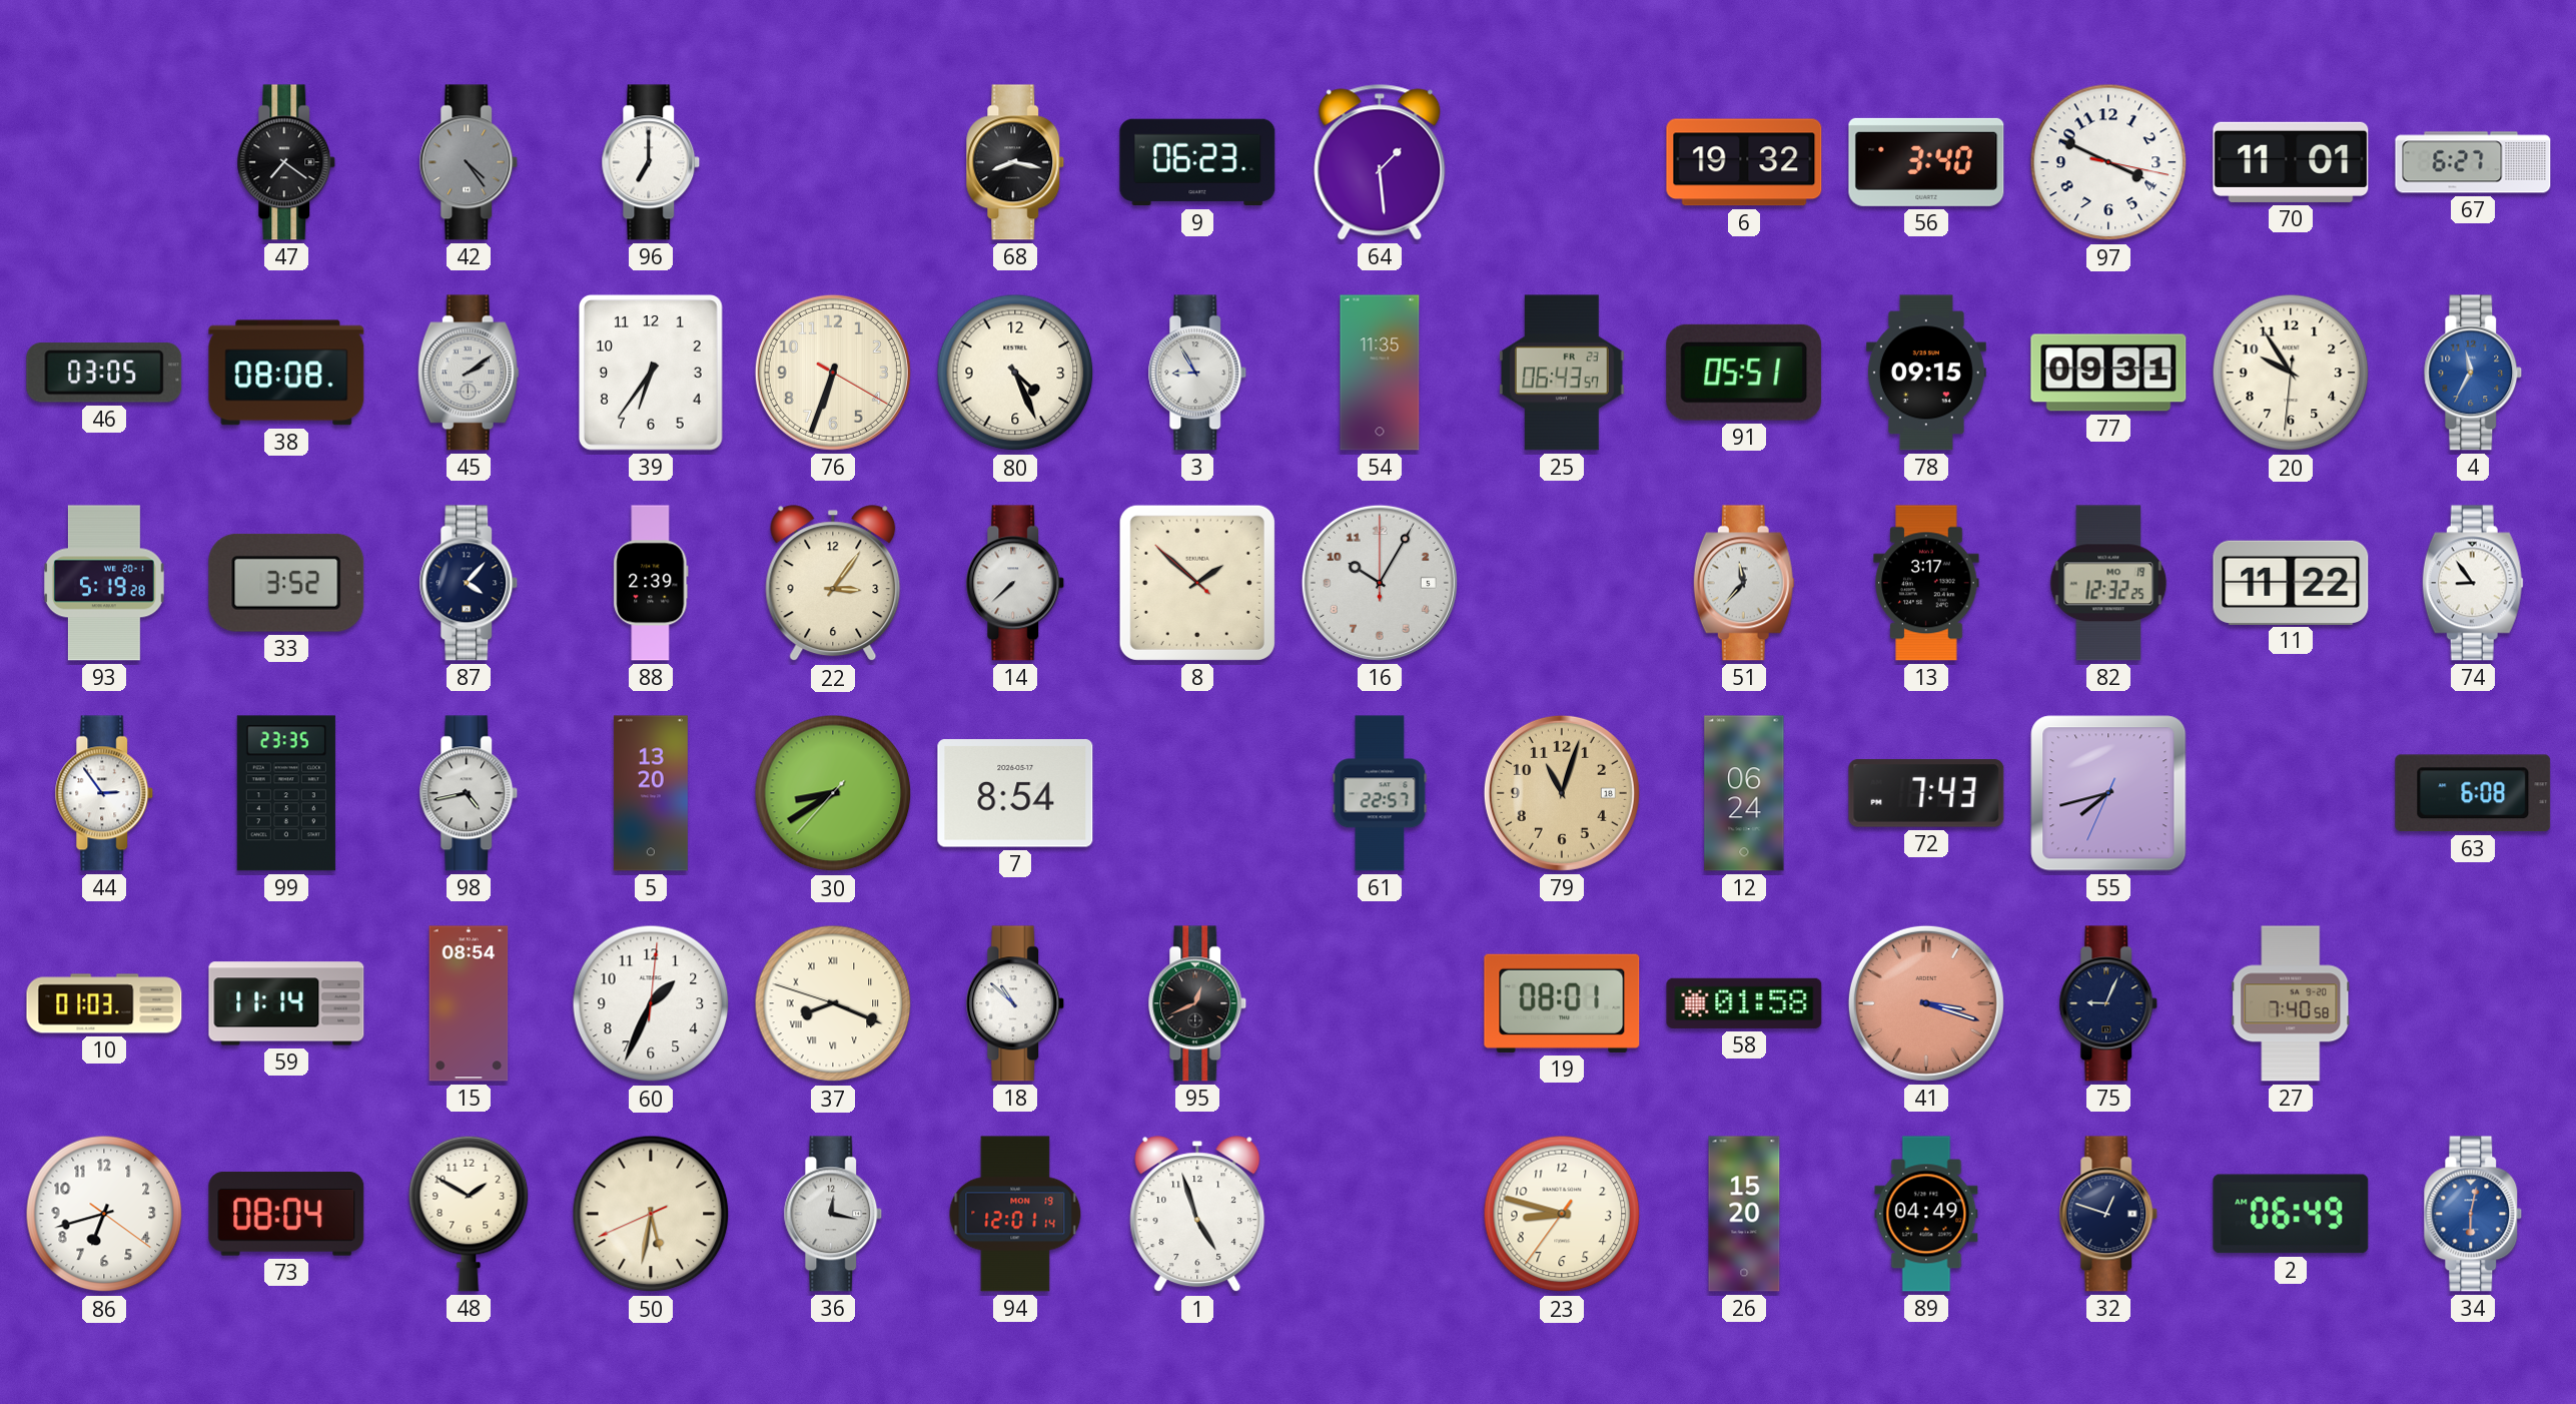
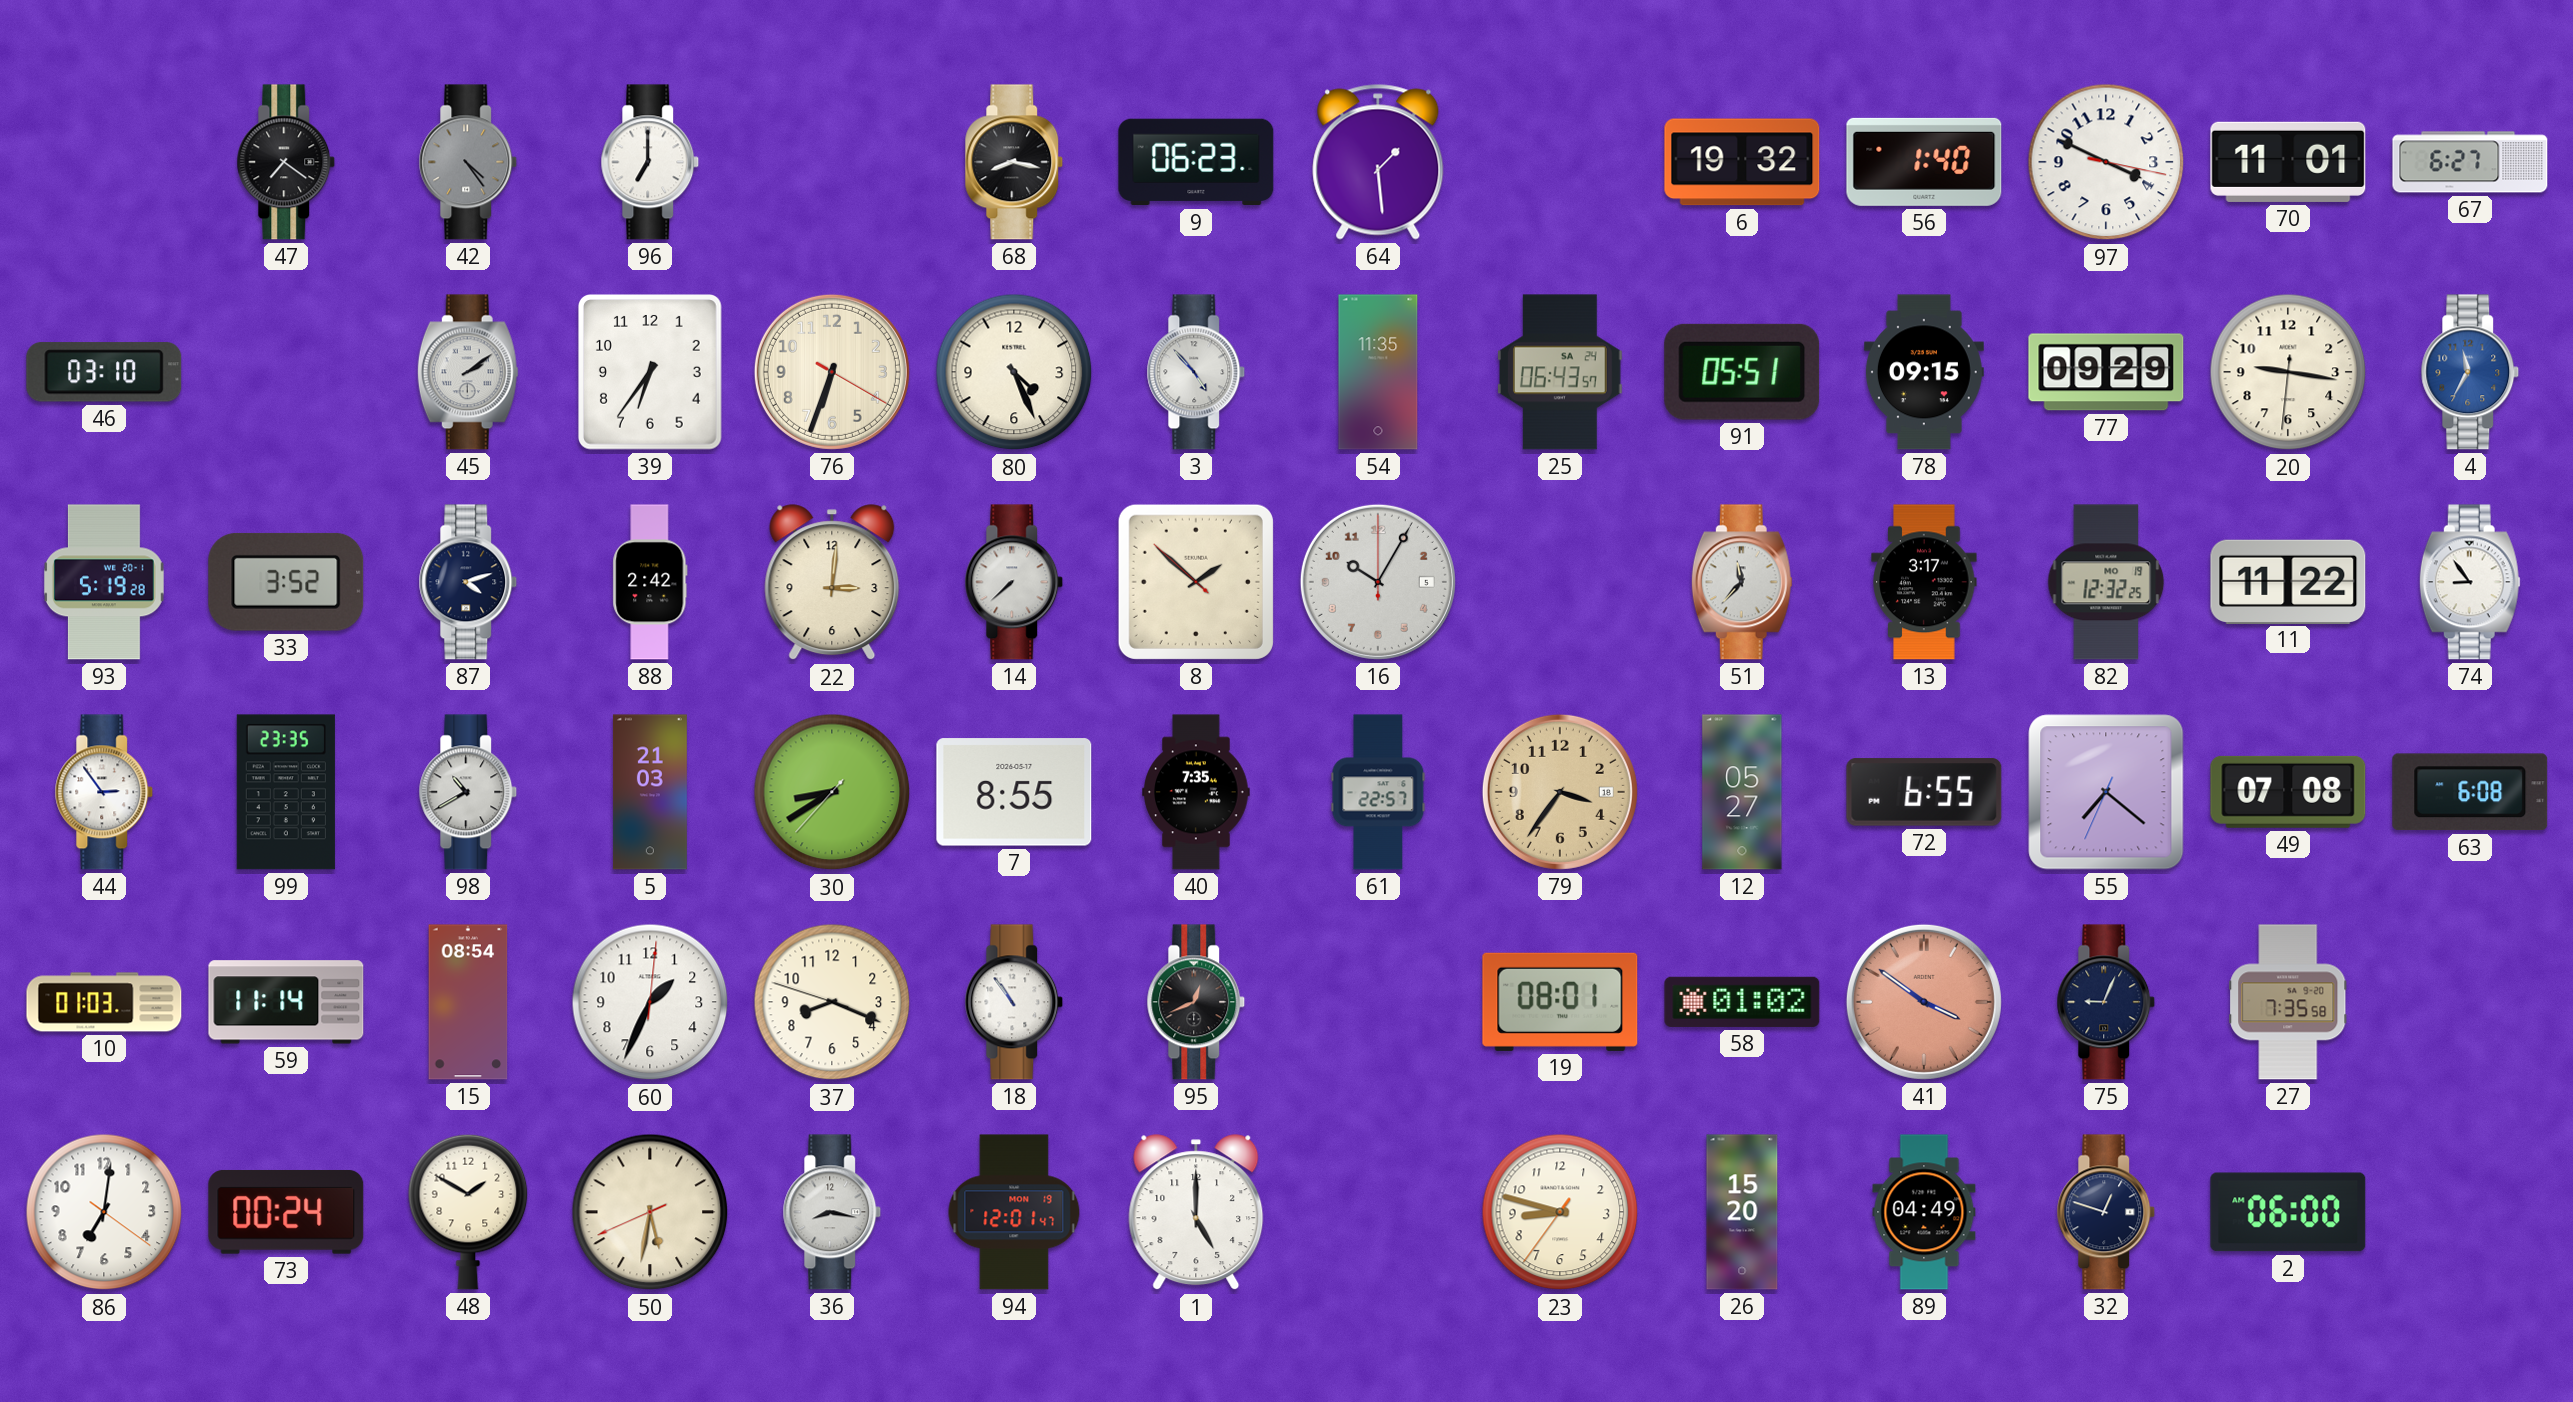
56: 3:40 -> 1:40
46: 03:05 -> 03:10
38: 08:08 -> none
3: 8:55 -> 4:53
25 date: FR 23 -> SA 24
77: 09:31 -> 09:29
20: 9:54 -> 9:16
87: 4:07 -> 4:12
88: 2:39 -> 2:42
22: 3:06 -> 3:01
98: 4:43 -> 10:40
5: 13:20 -> 21:03
7: 8:54 -> 8:55
40: none -> 7:35
79: 11:03 -> 3:36
12: 06:24 -> 05:27
72: 7:43 -> 6:55
55: 7:42 -> 7:21
49: none -> 07:08
37 numerals: Roman -> Arabic
18: 10:52 -> 10:54
58: 01:58 -> 01:02
41: 3:18 -> 3:51
27: 7:40 -> 7:35
86: 6:42 -> 7:01
73: 08:04 -> 00:24
36: 12:17 -> 8:17
94: 12:01:14 -> 12:01:47
1: 4:57 -> 5:00
2: 06:49 -> 06:00
34: 6:02 -> none
